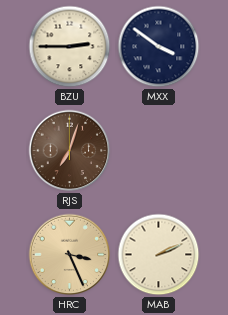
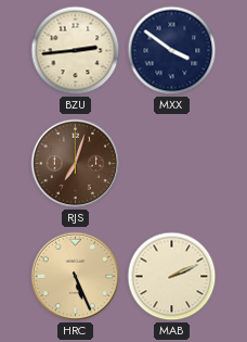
BZU: 2:45 -> 2:44
HRC: 3:26 -> 5:26
